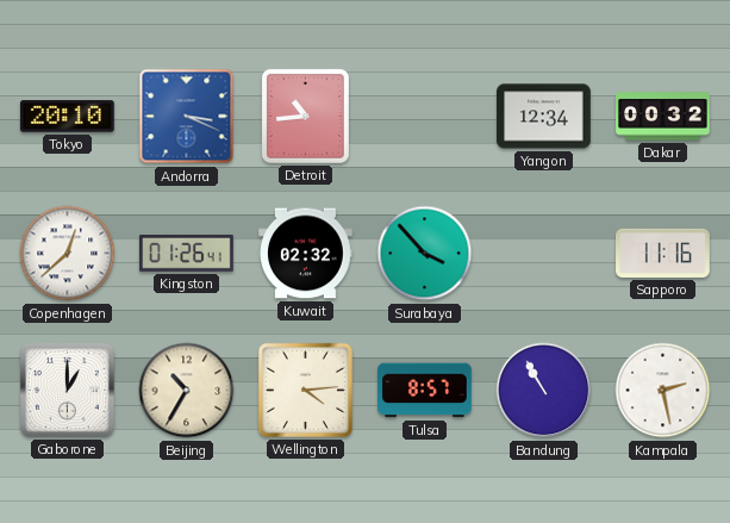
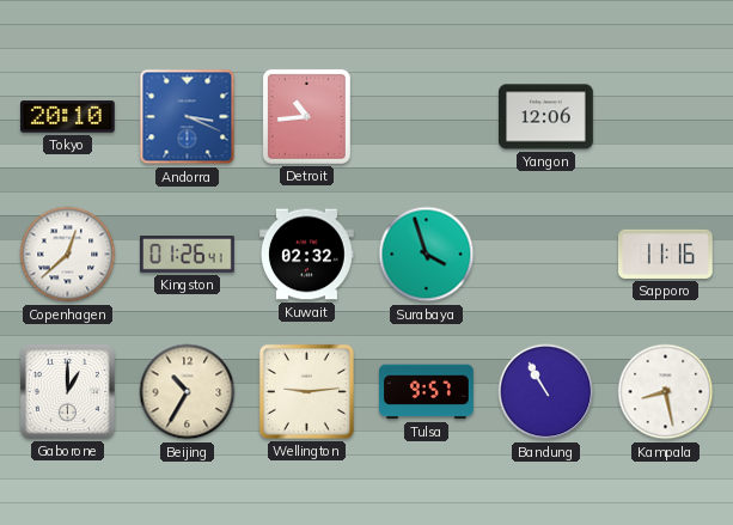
Yangon: 12:34 -> 12:06
Dakar: 00:32 -> none
Surabaya: 3:53 -> 3:57
Wellington: 4:14 -> 9:14
Tulsa: 8:57 -> 9:57
Kampala: 2:28 -> 8:28
